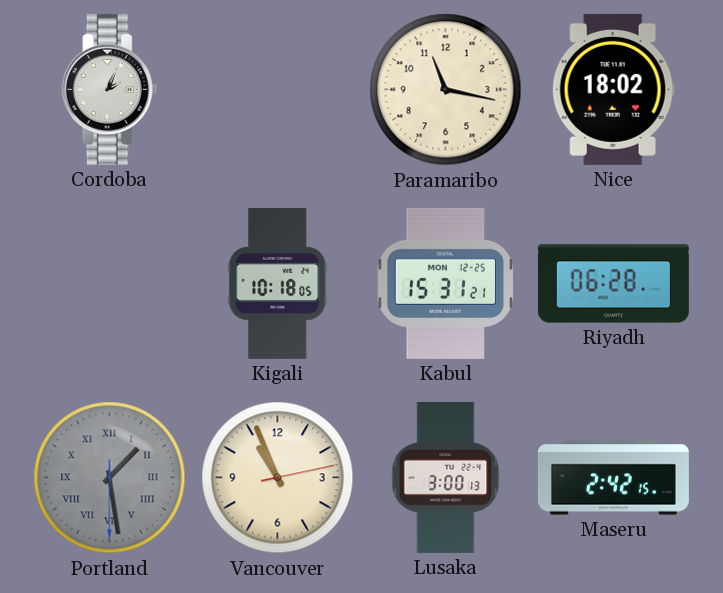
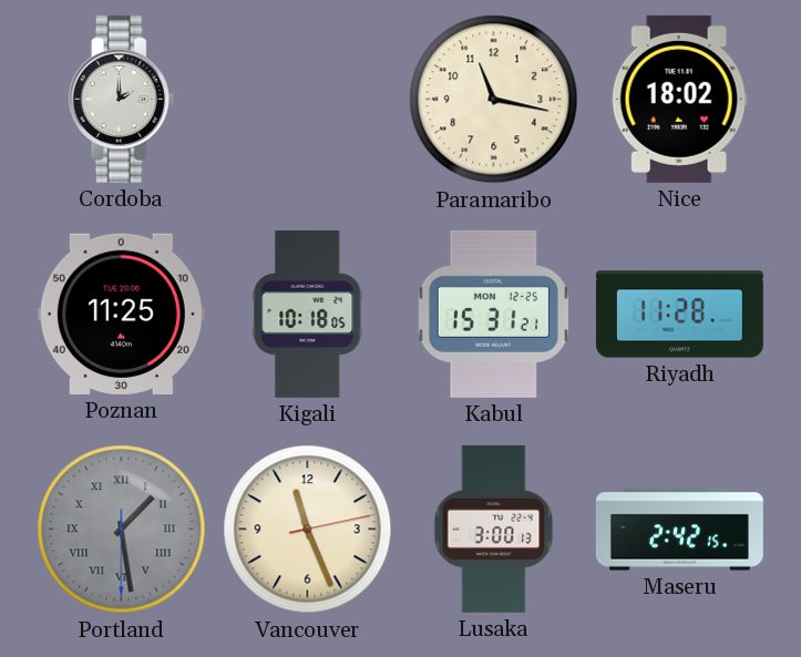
Cordoba: 2:04 -> 2:00
Poznan: none -> 11:25
Riyadh: 06:28 -> 11:28
Vancouver: 10:56 -> 11:26
